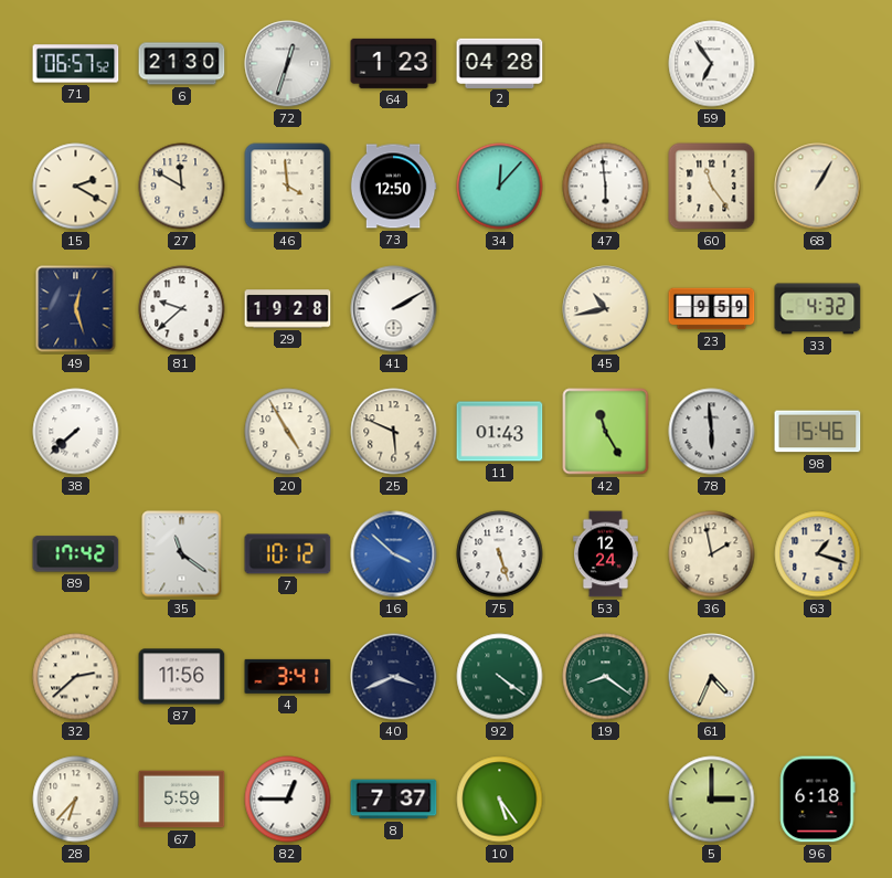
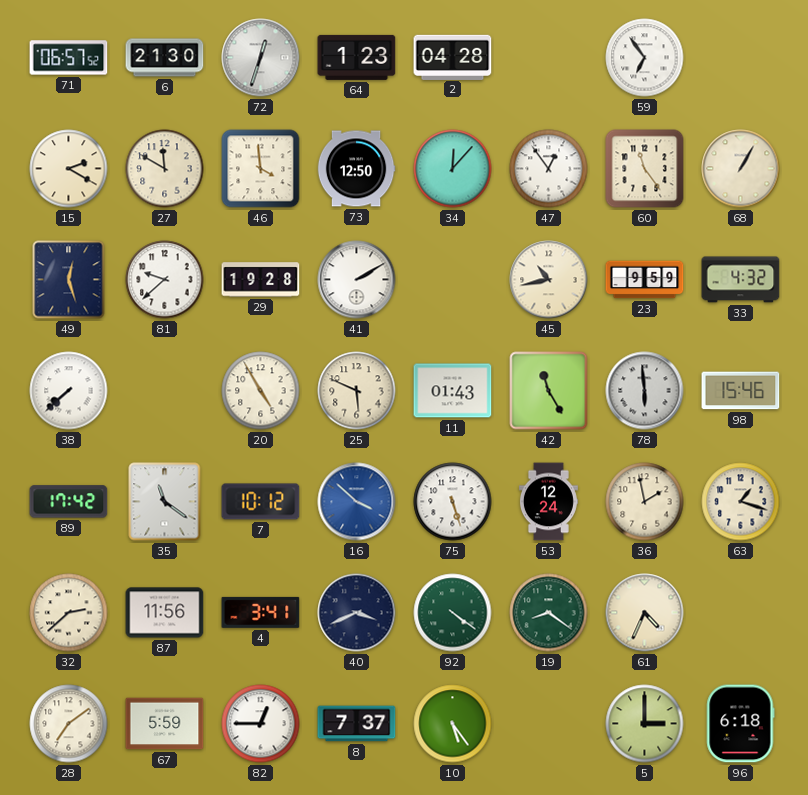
47: 5:59 -> 12:54
28: 6:37 -> 7:09
